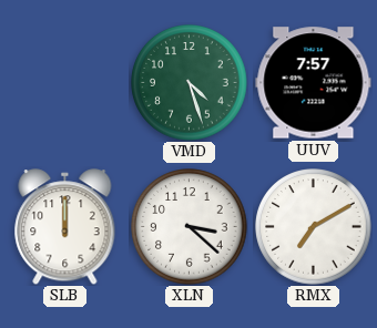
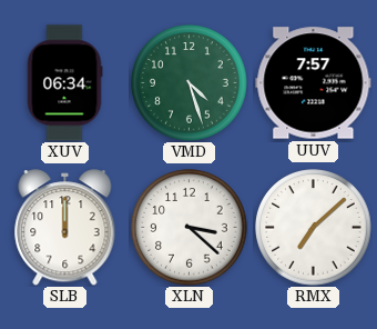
XUV: none -> 06:34
RMX: 7:10 -> 7:08
